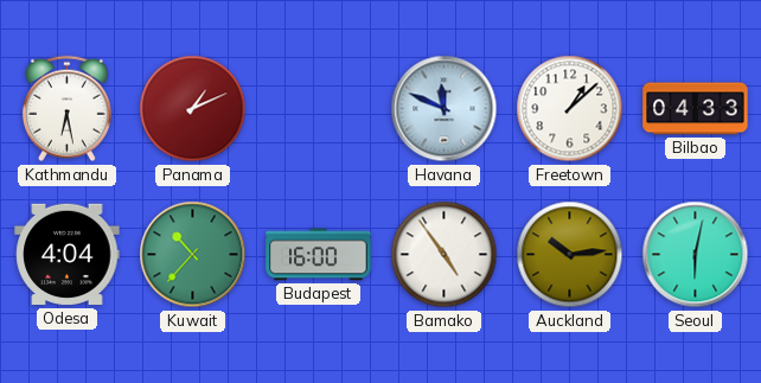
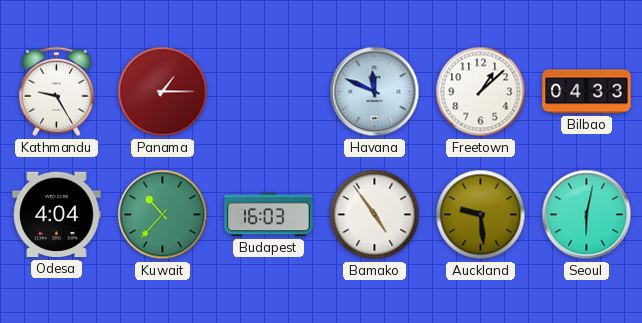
Kathmandu: 6:28 -> 9:25
Panama: 1:11 -> 1:15
Budapest: 16:00 -> 16:03
Auckland: 10:14 -> 9:29
